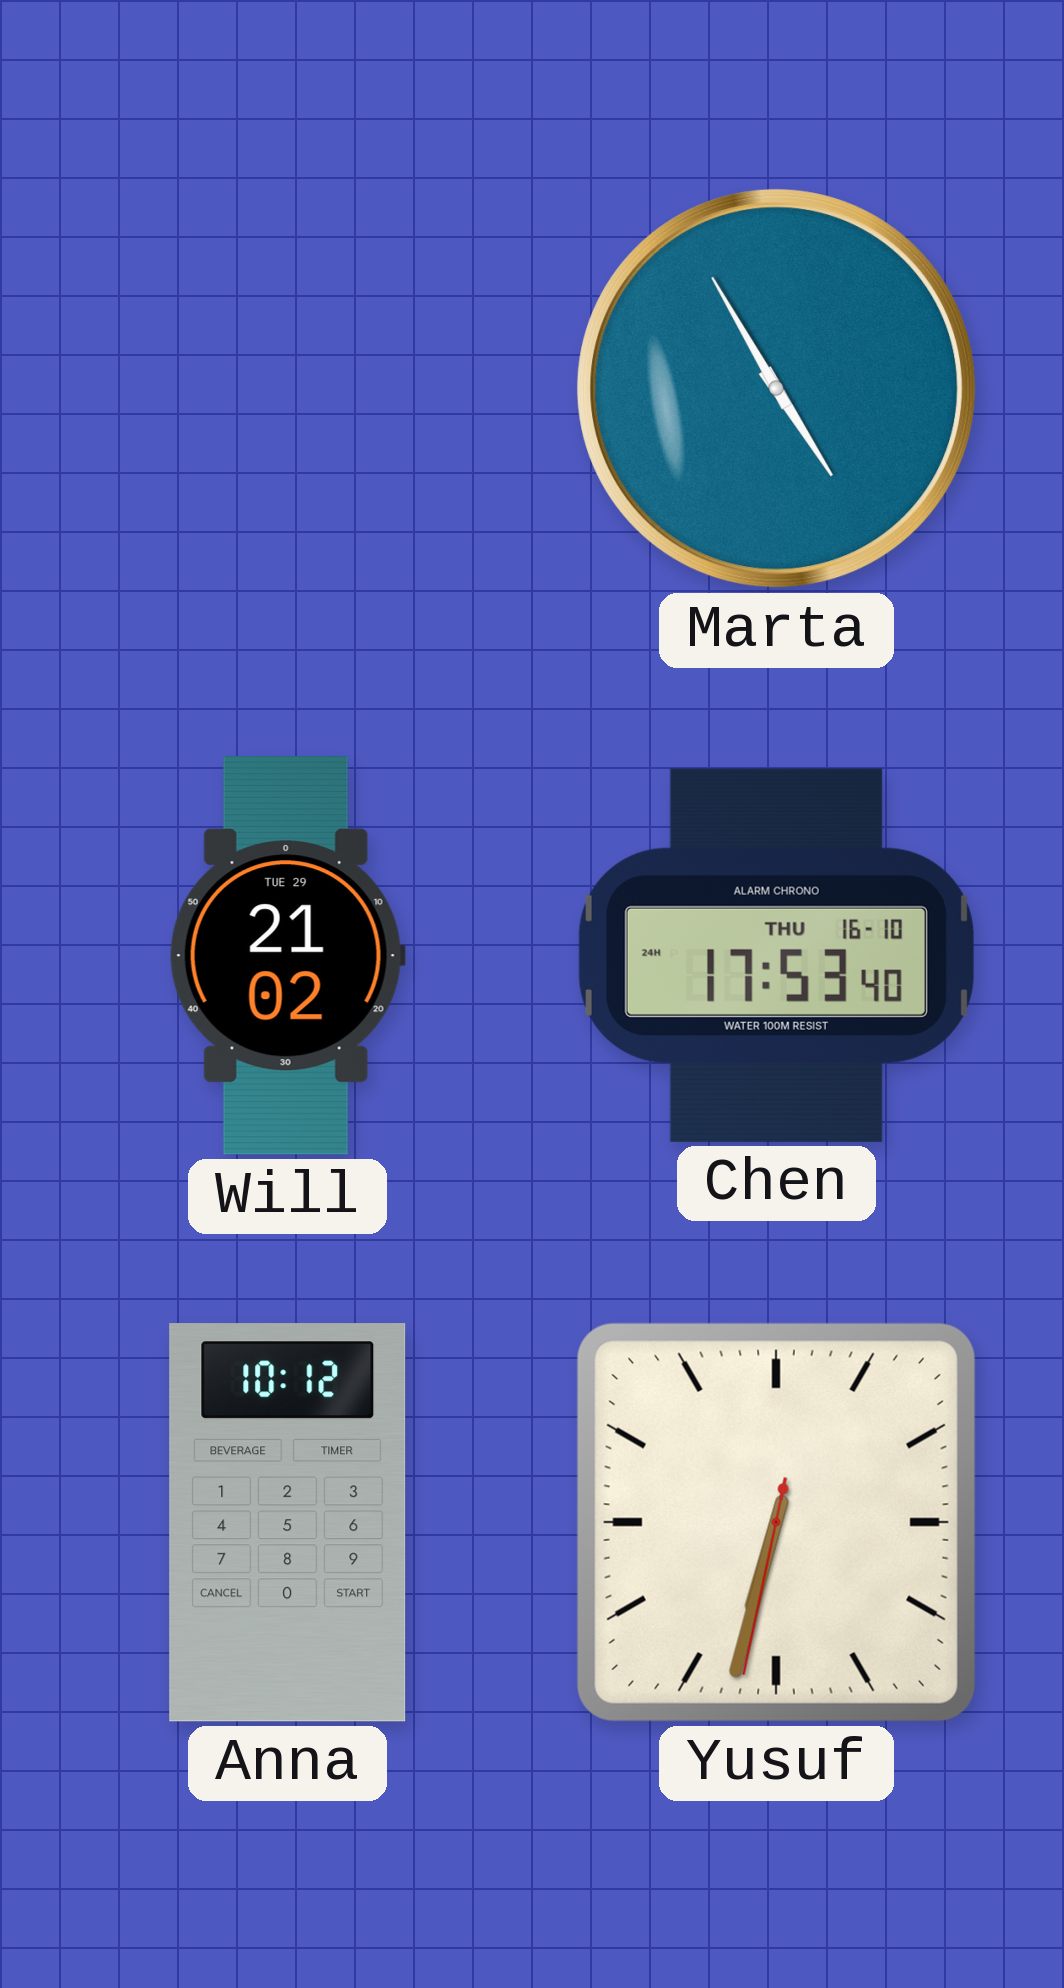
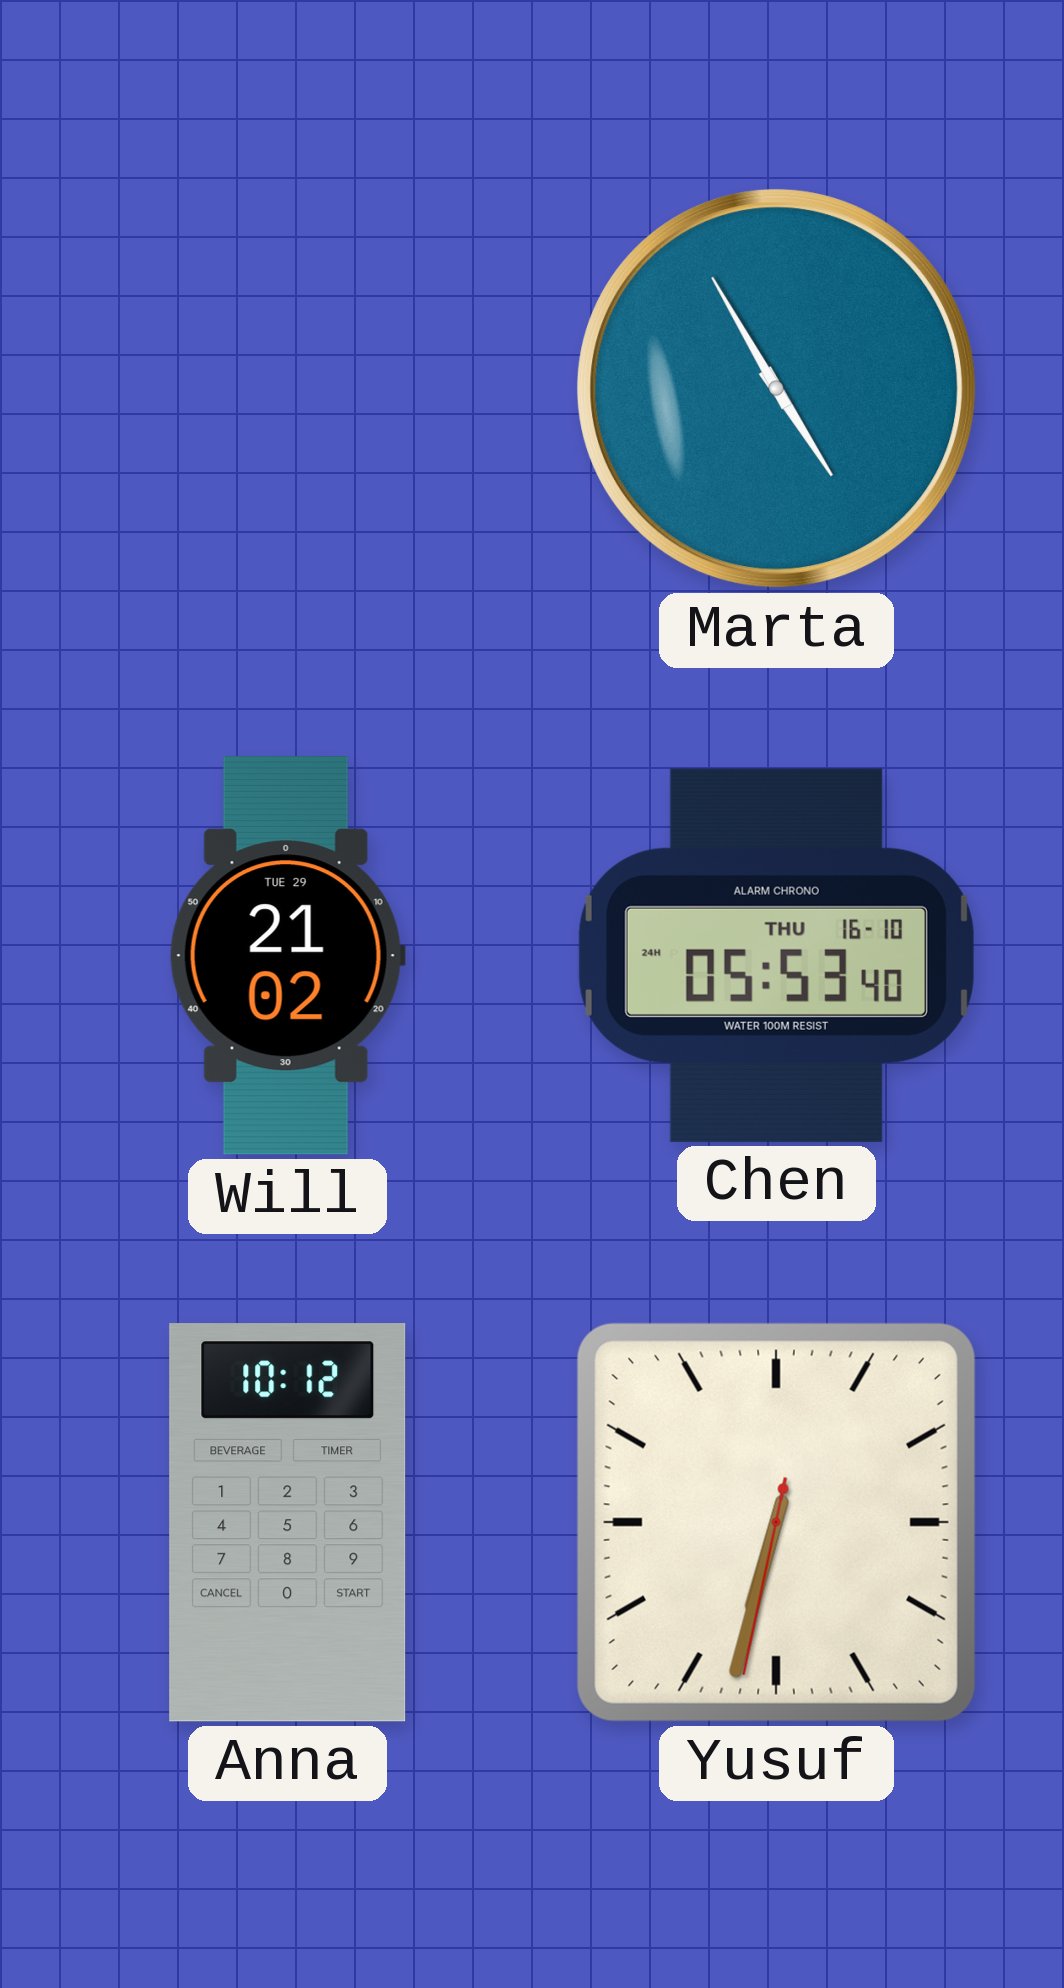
Chen: 17:53 -> 05:53
